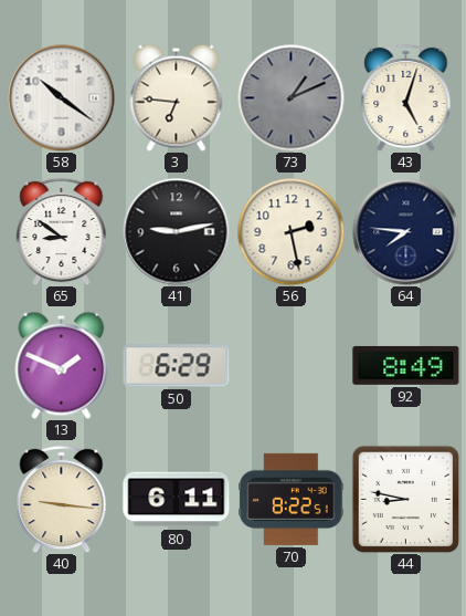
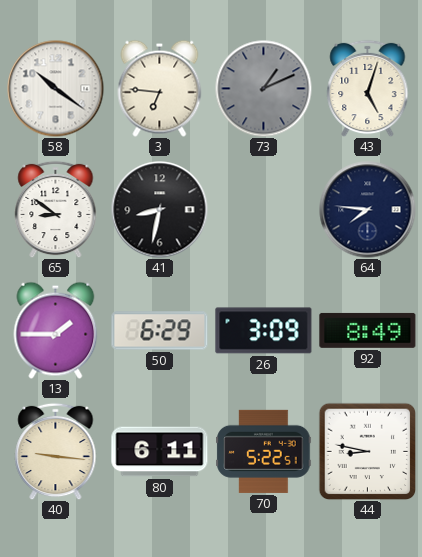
41: 9:13 -> 8:32
56: 2:28 -> none
13: 1:49 -> 1:45
26: none -> 3:09
70: 8:22 -> 5:22
